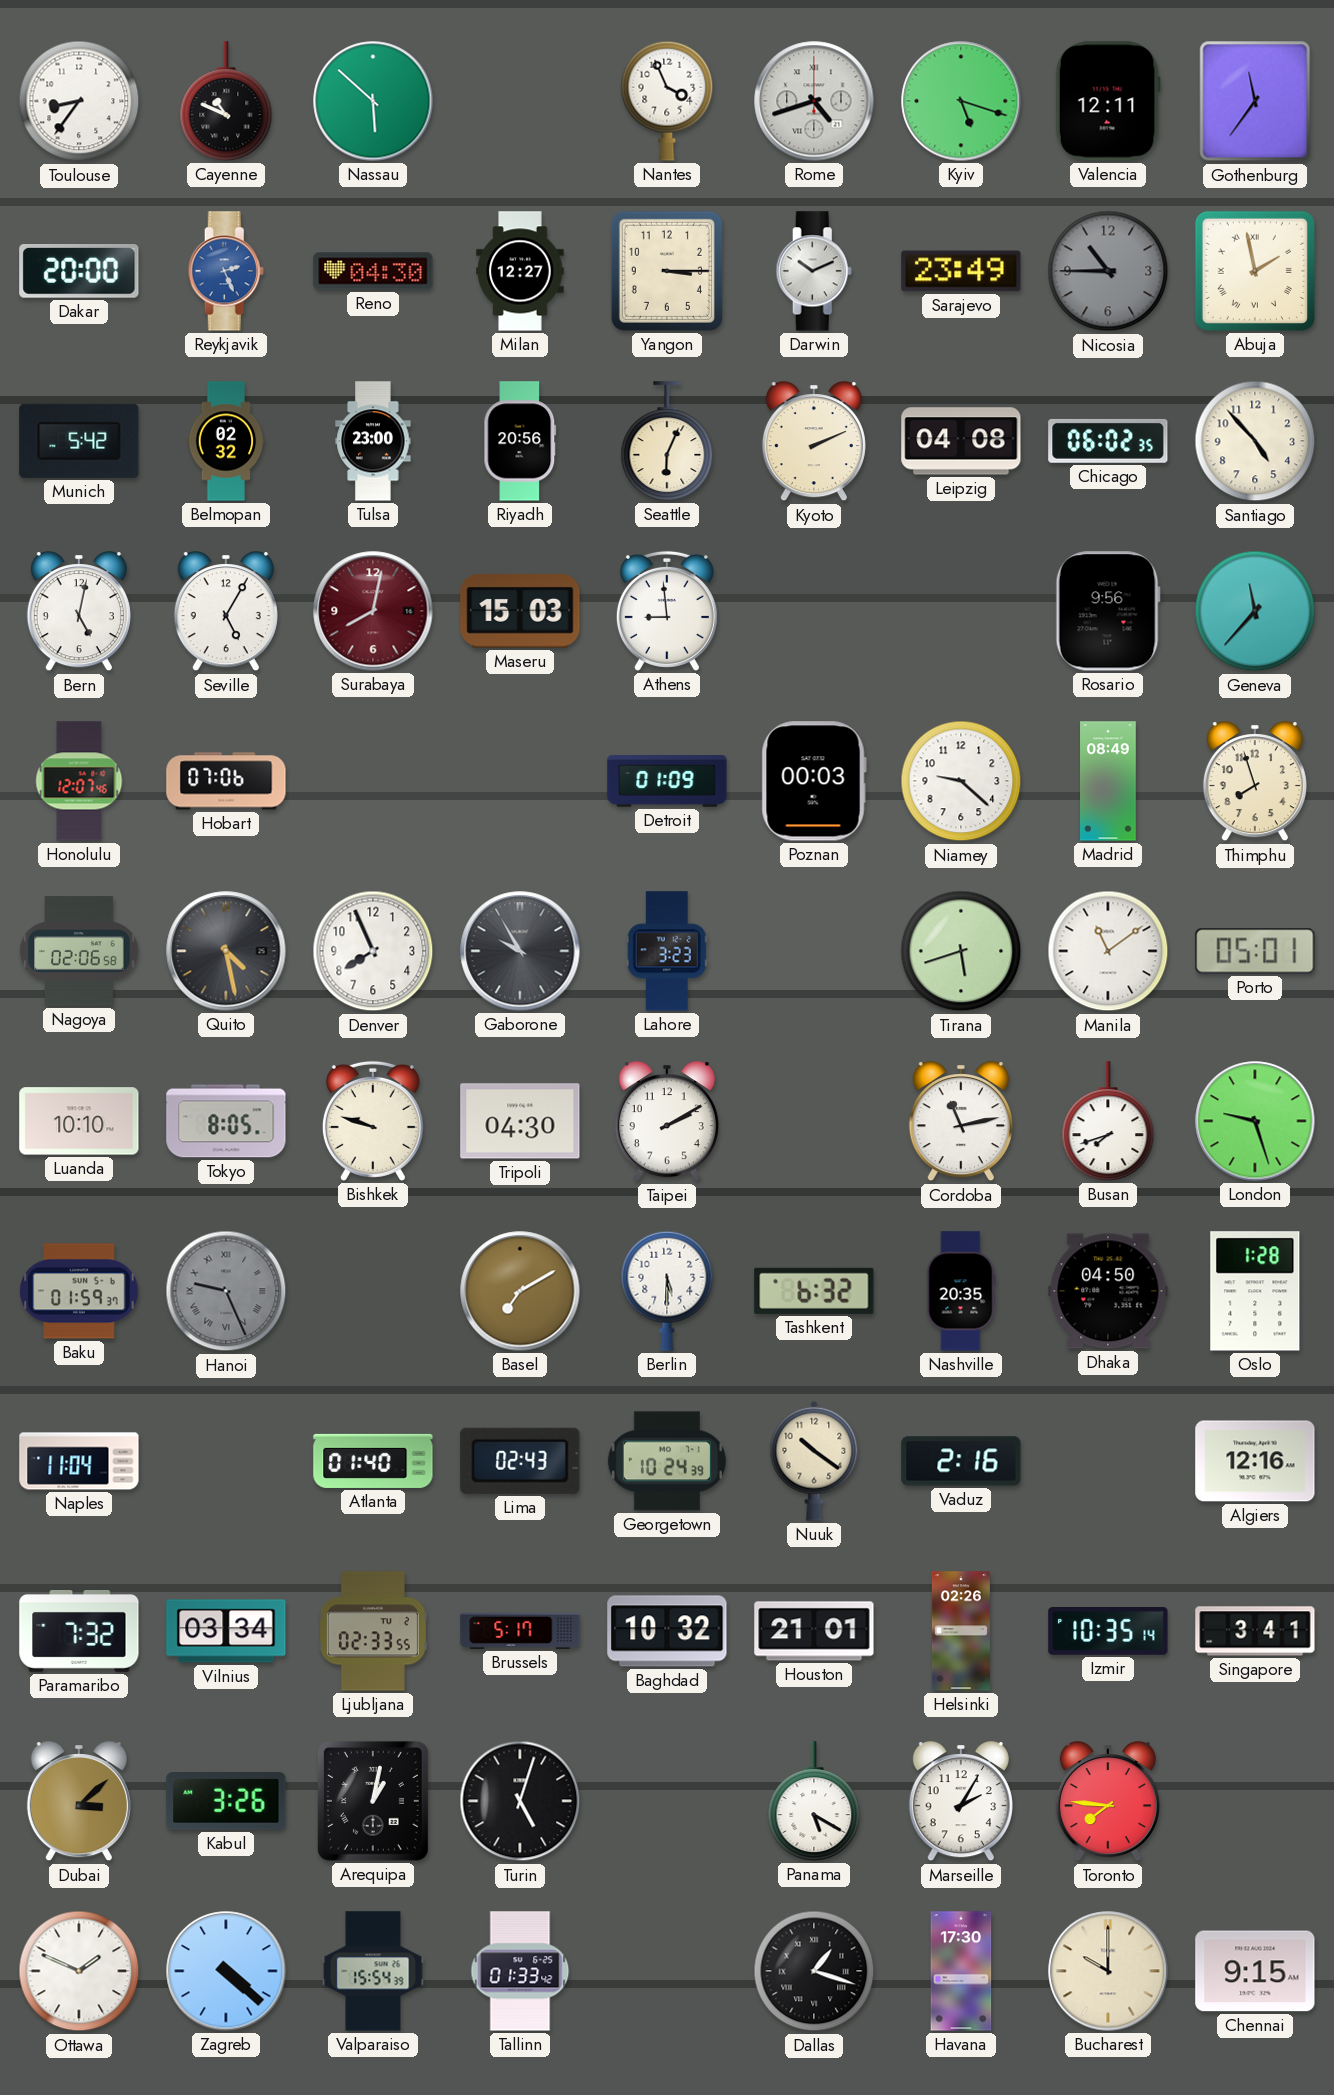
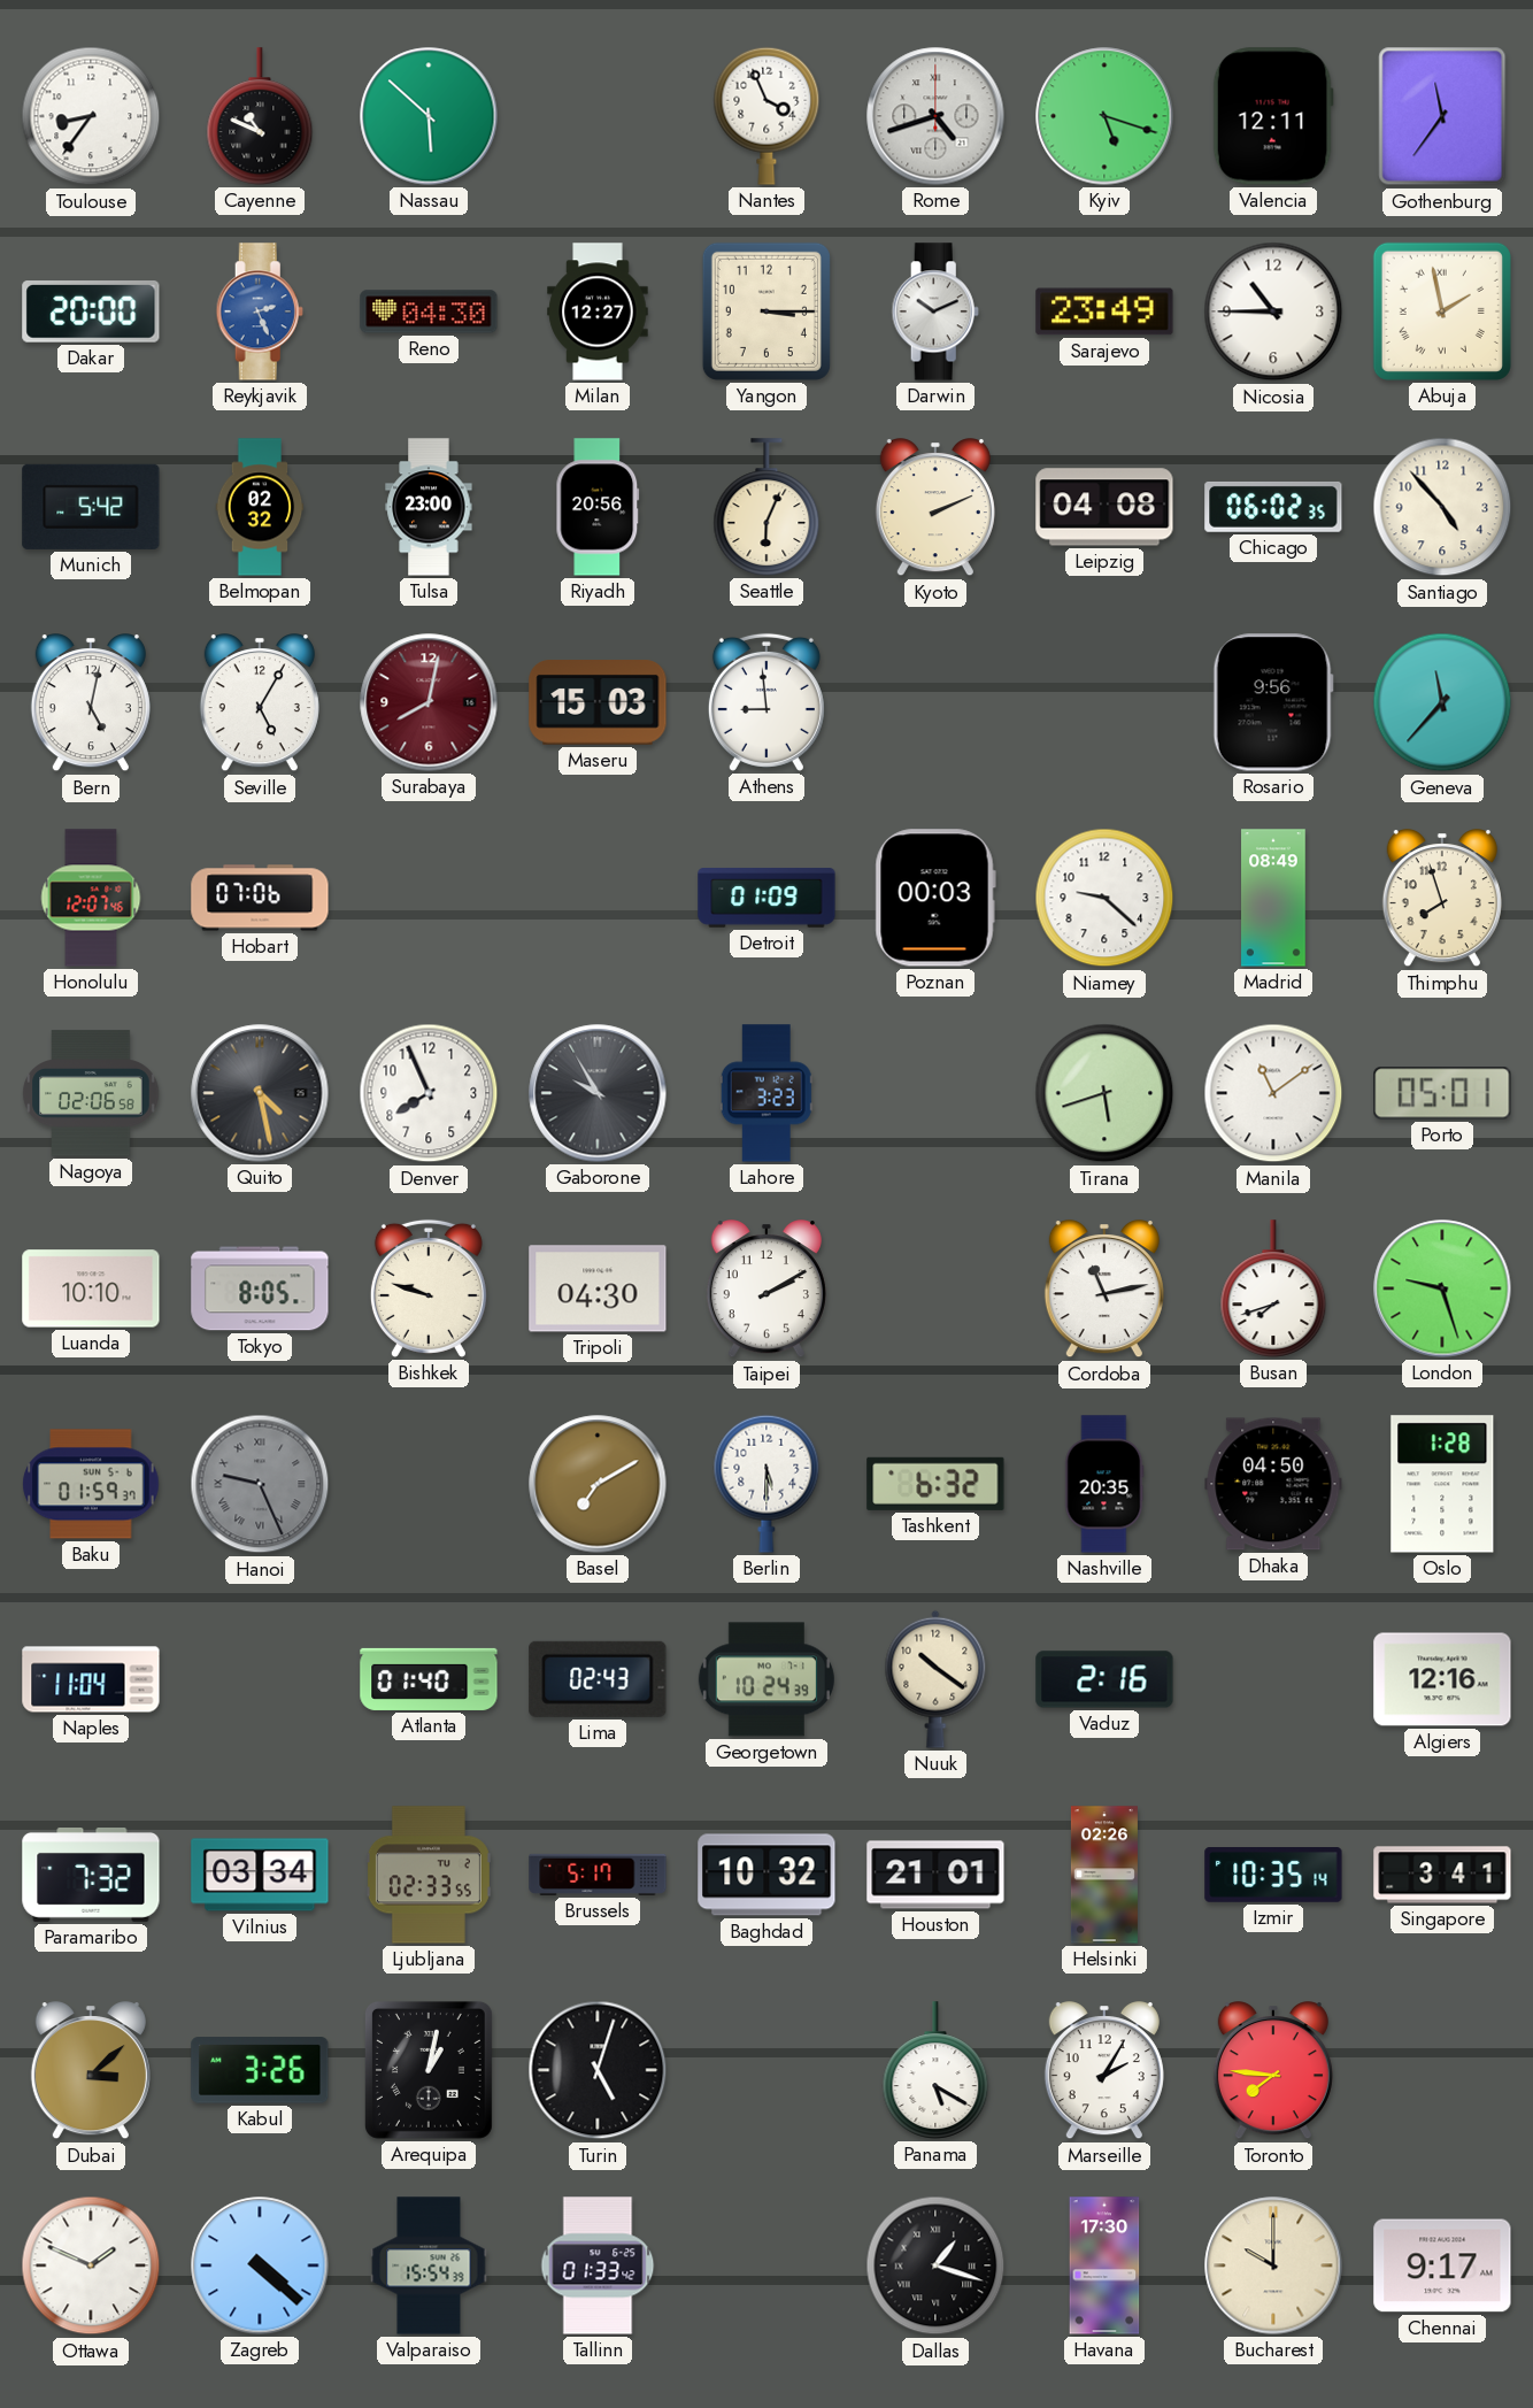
Nicosia dial: grey -> white
Chennai: 9:15 -> 9:17
